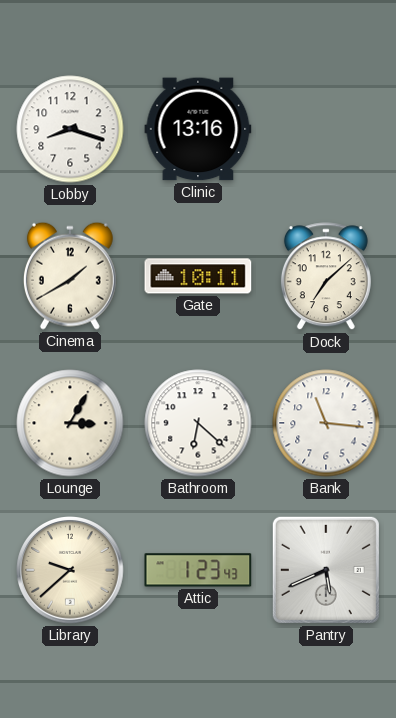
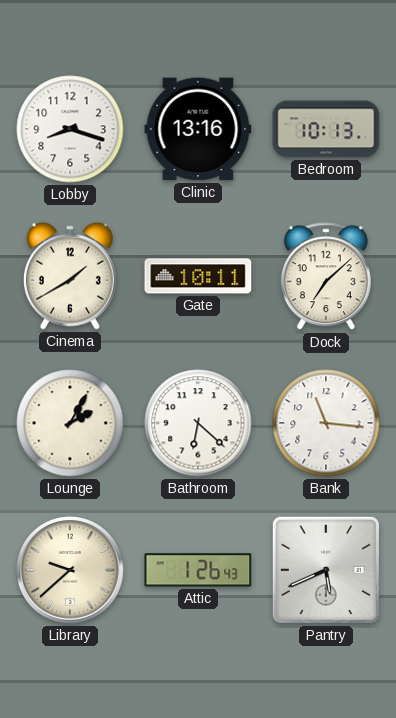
Bedroom: none -> 10:13
Lounge: 3:05 -> 2:05
Attic: 1:23 -> 1:26
